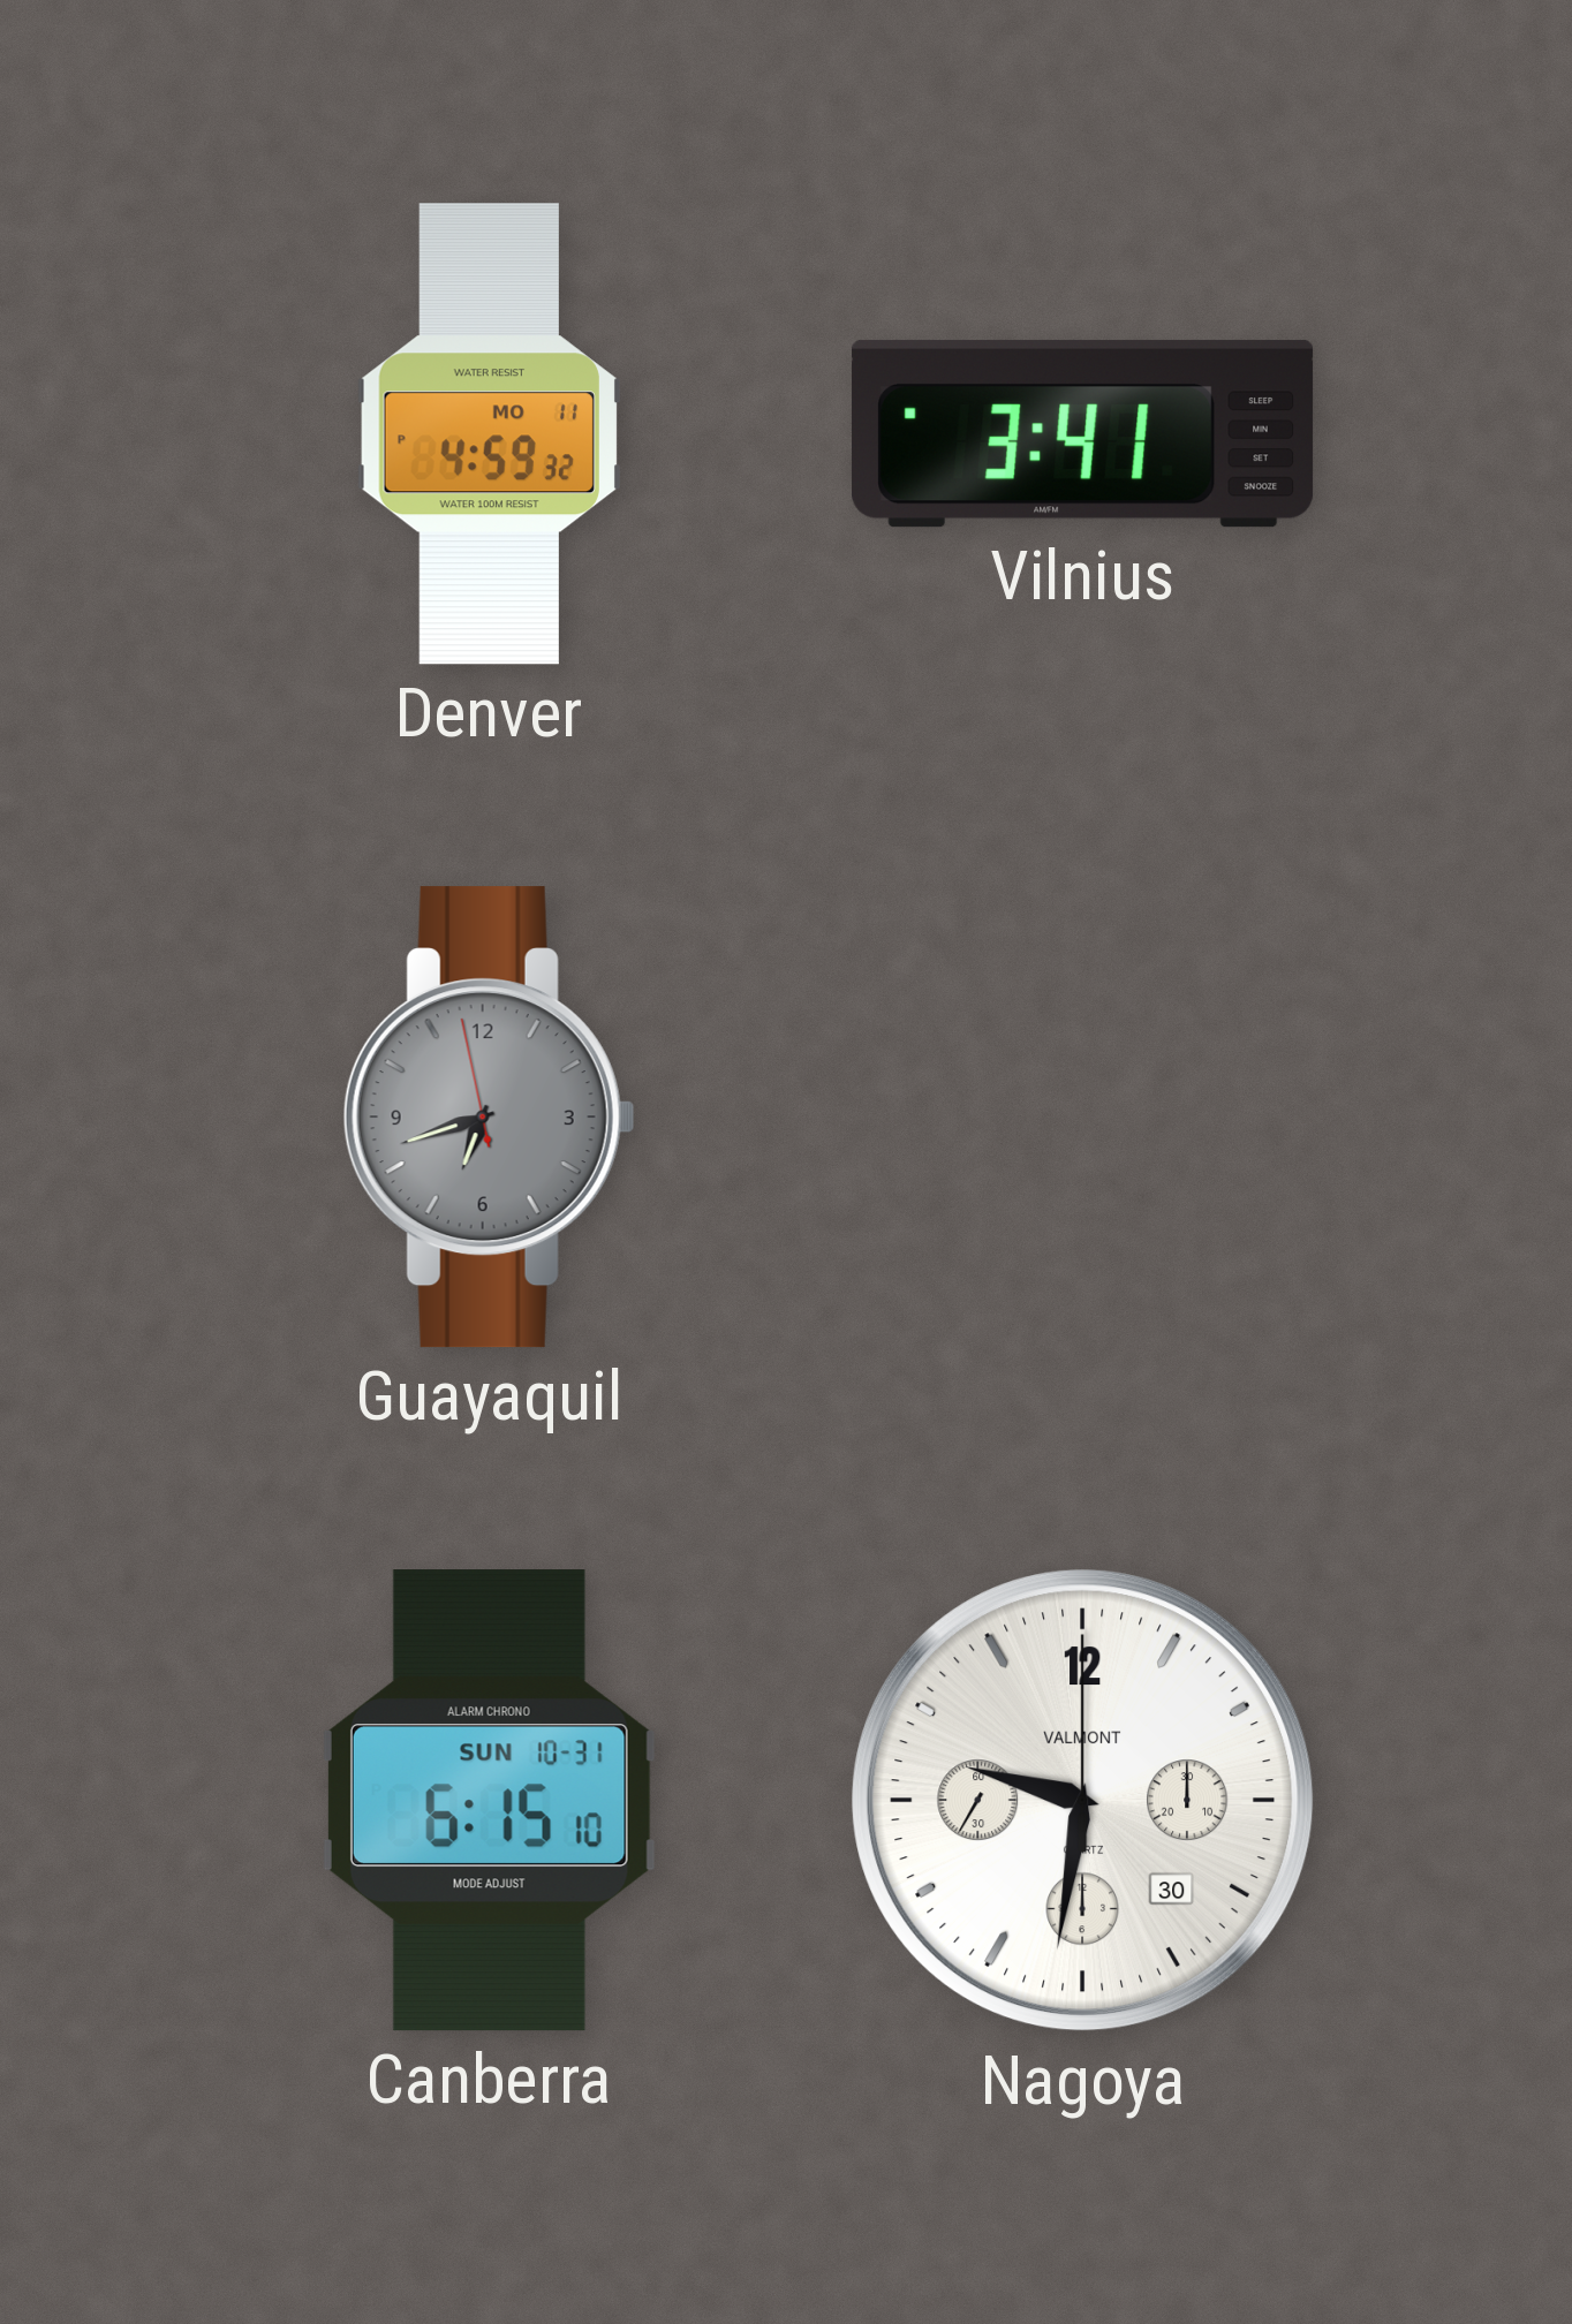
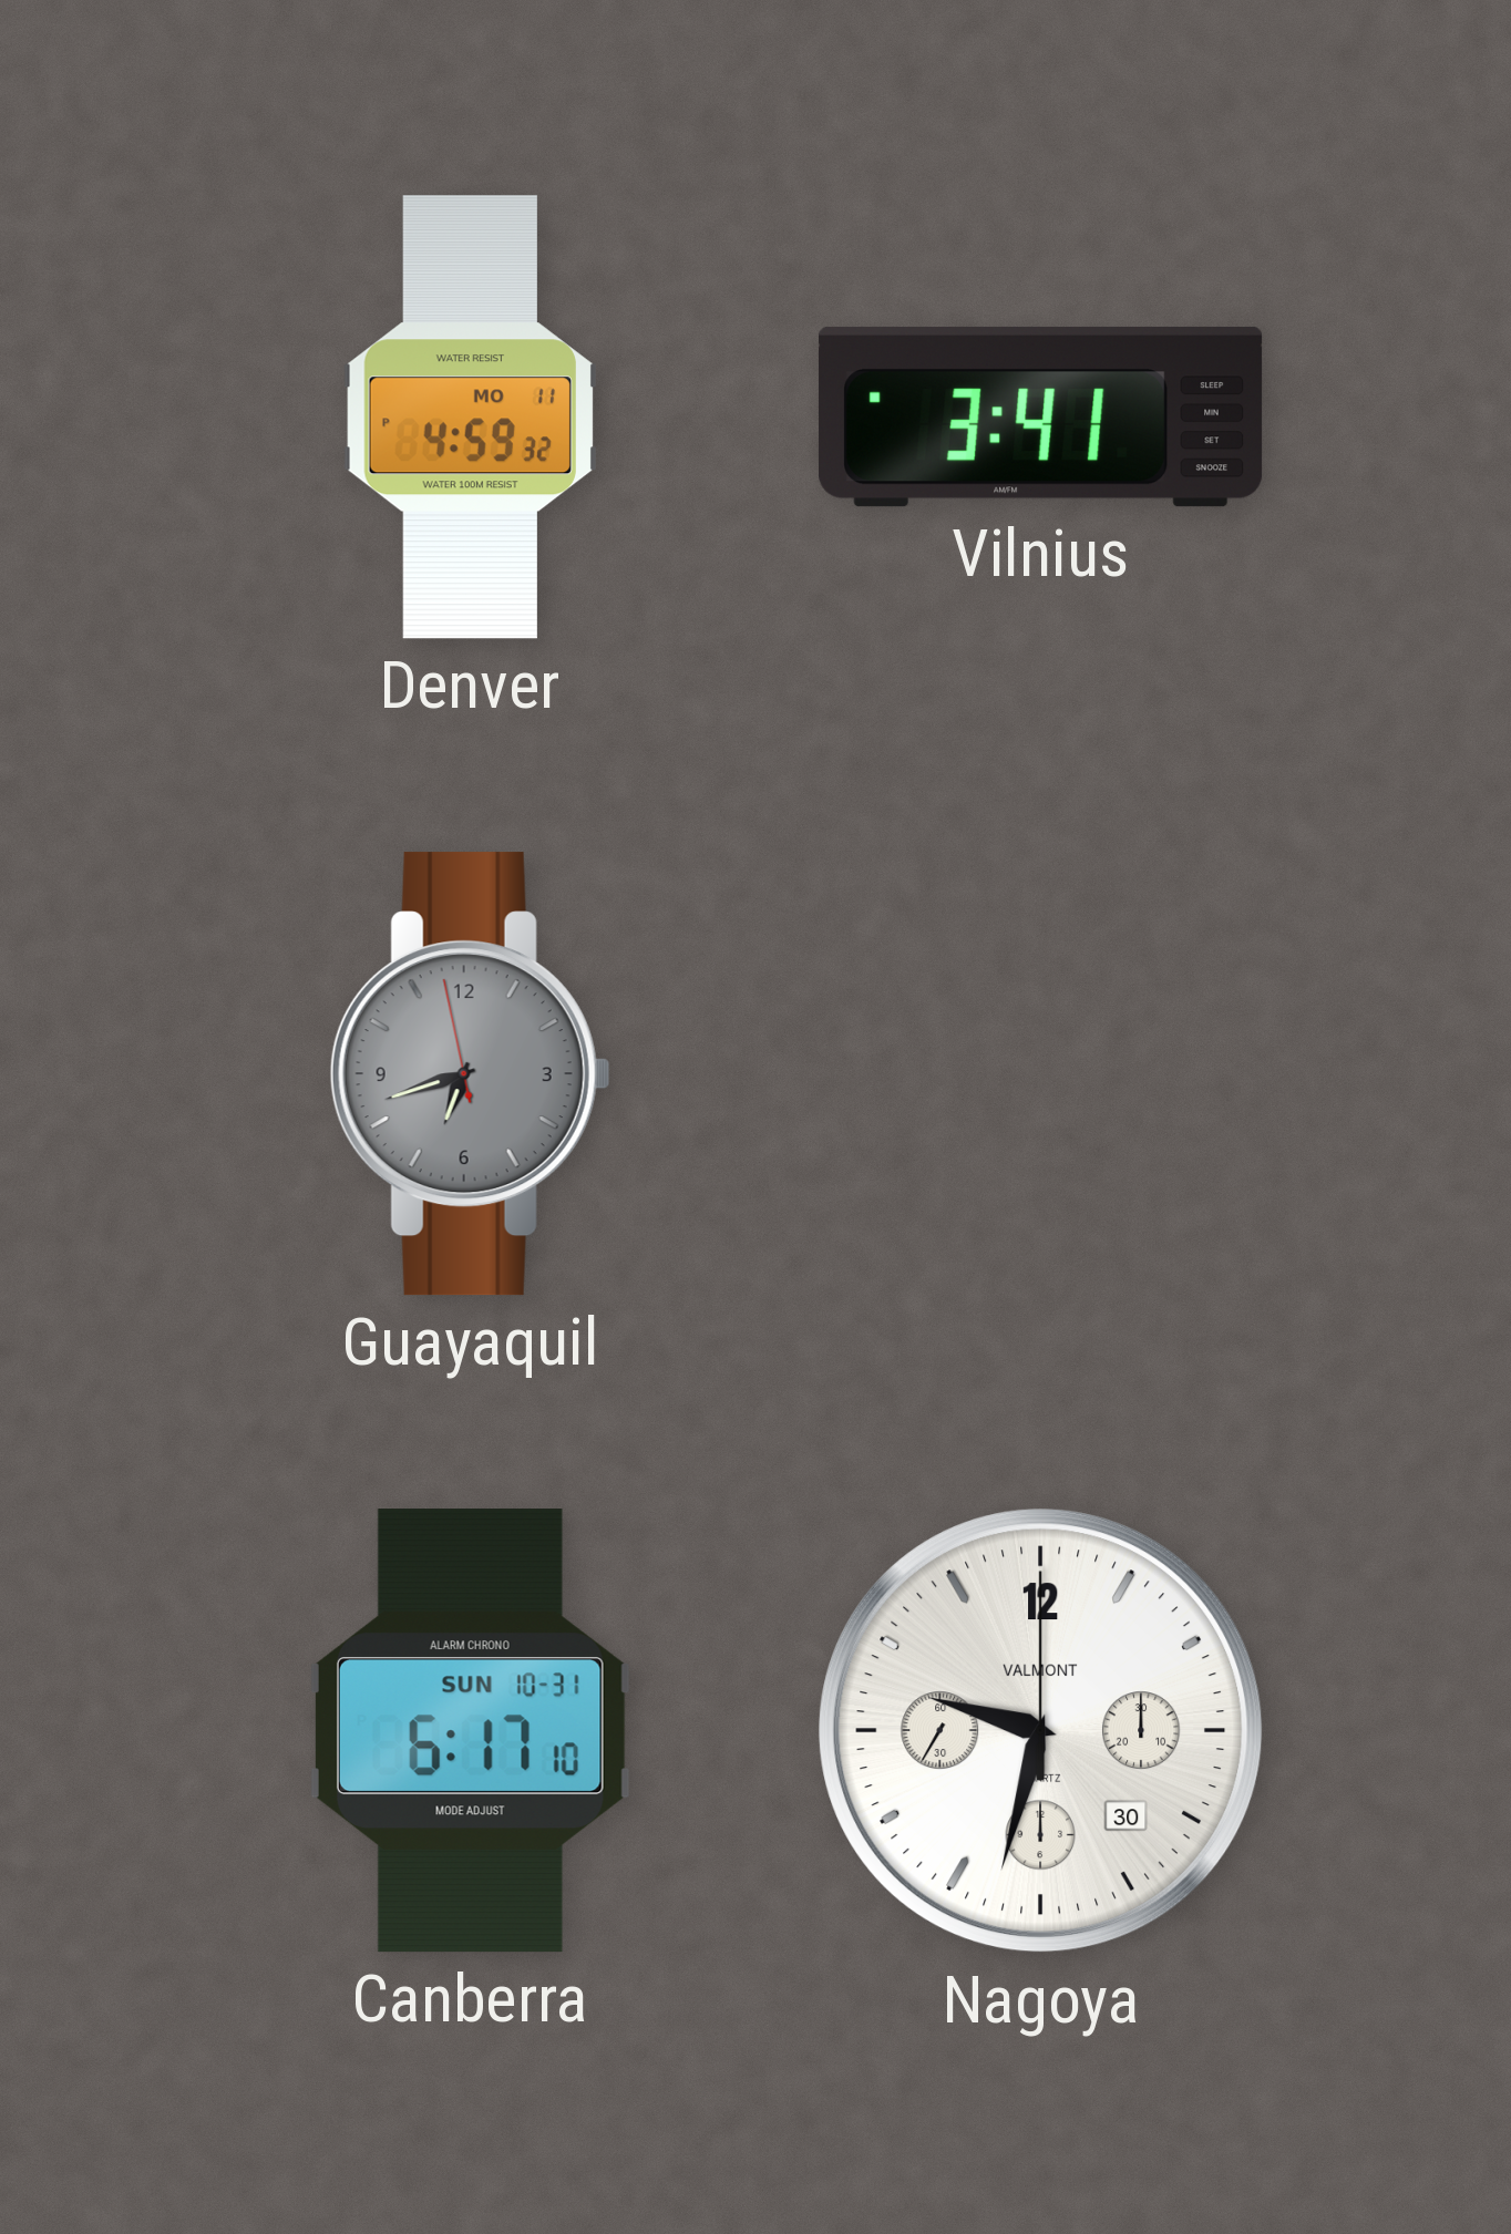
Canberra: 6:15 -> 6:17
Nagoya: 9:31 -> 9:32
